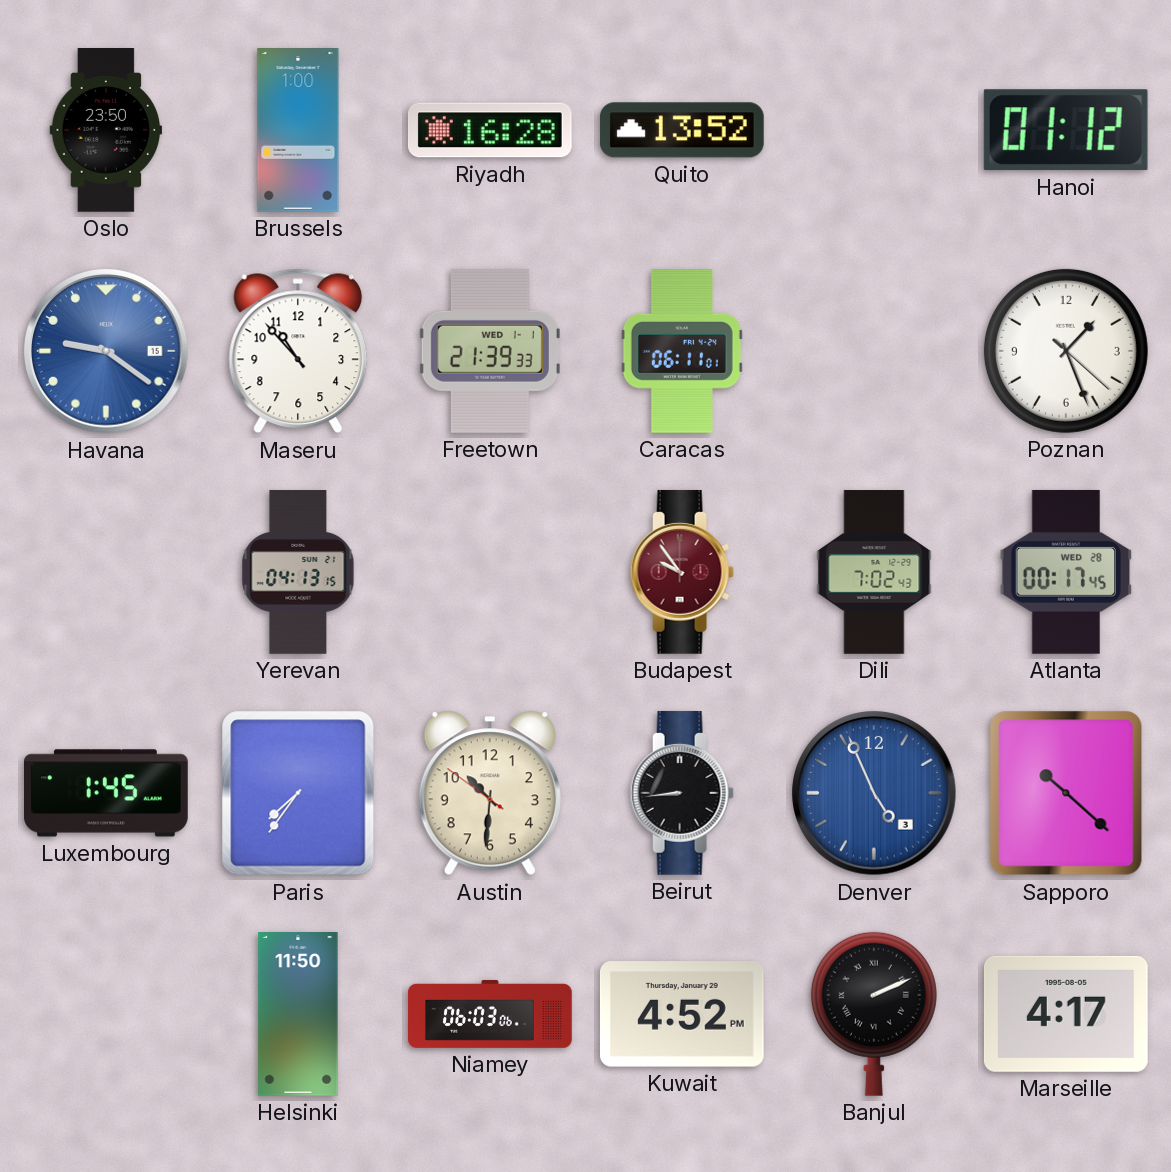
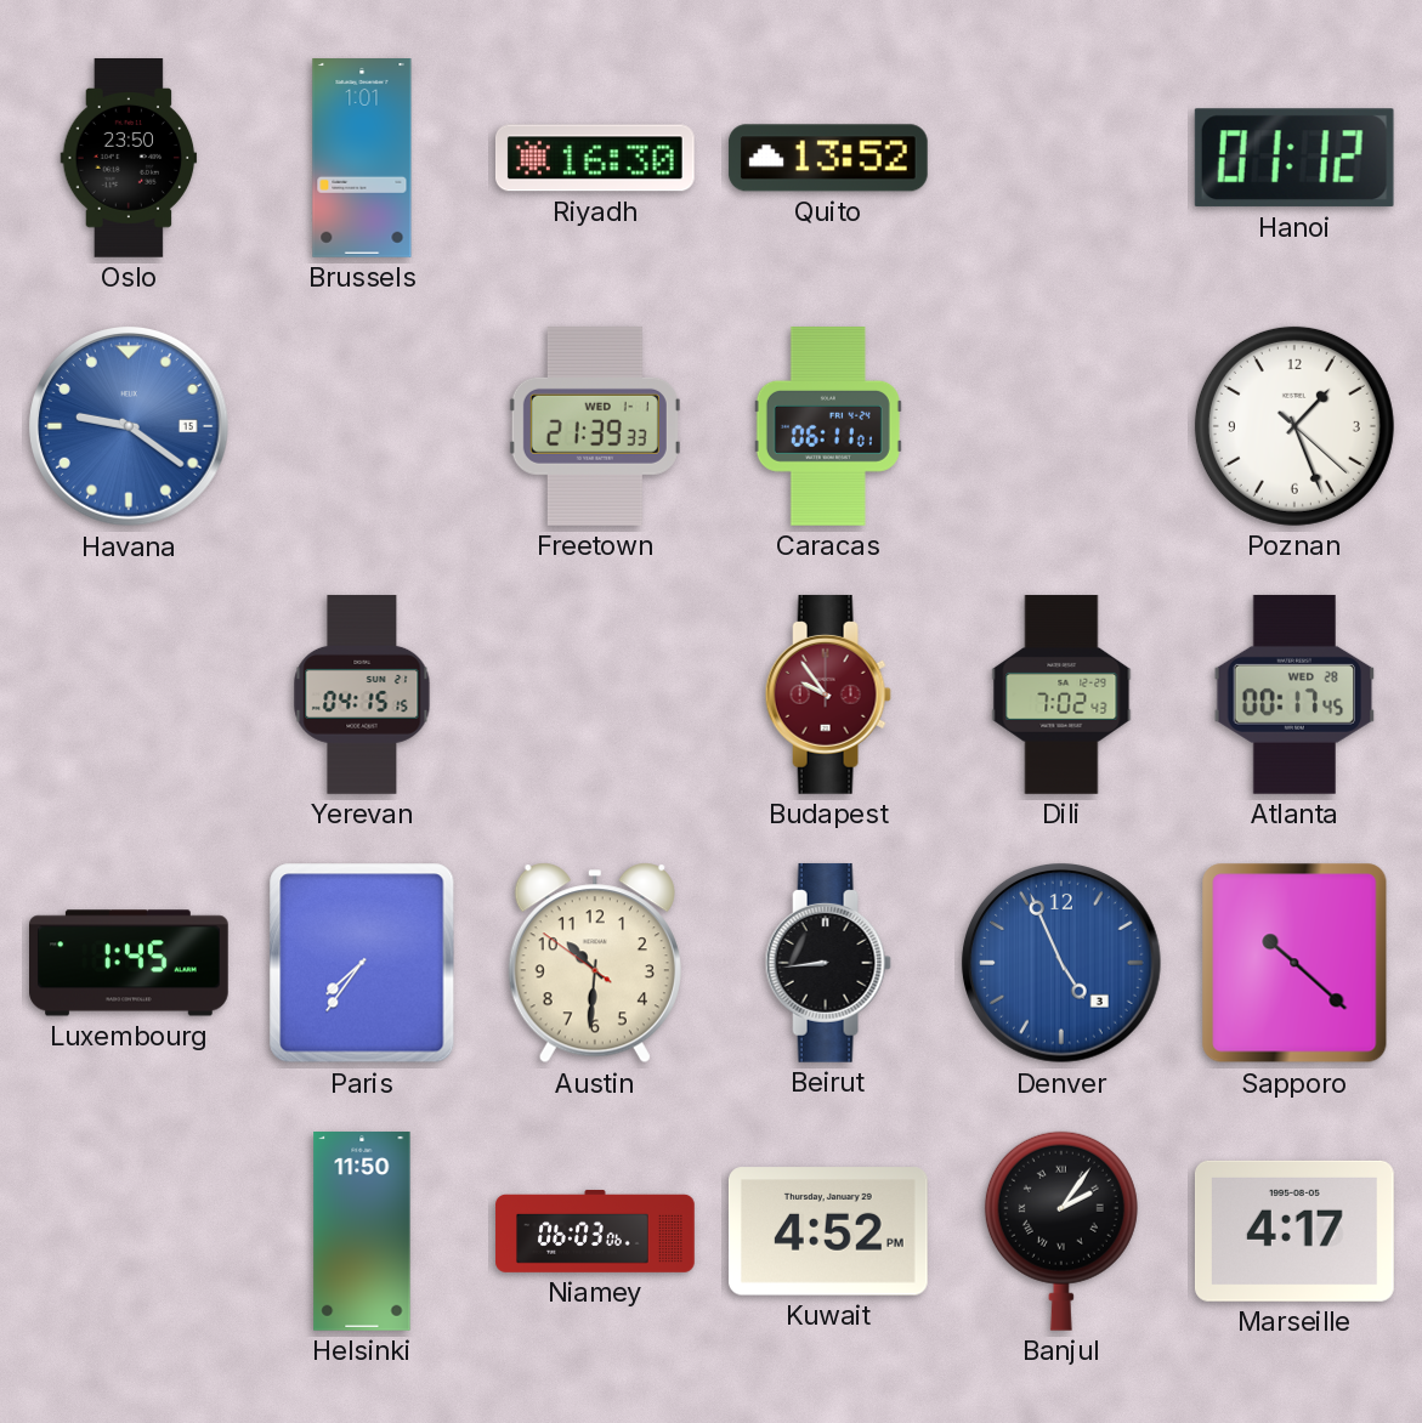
Brussels: 1:00 -> 1:01
Riyadh: 16:28 -> 16:30
Maseru: 10:53 -> none
Yerevan: 04:13 -> 04:15
Banjul: 2:11 -> 2:06
